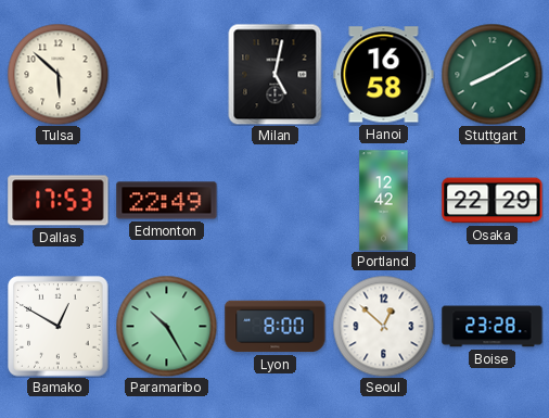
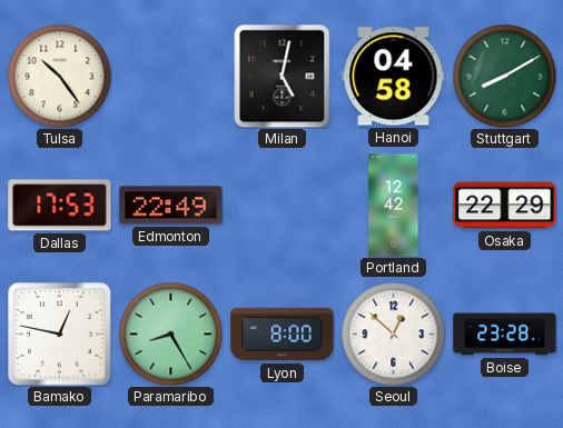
Tulsa: 5:52 -> 10:24
Hanoi: 16:58 -> 04:58
Bamako: 12:50 -> 12:47
Paramaribo: 10:25 -> 8:25
